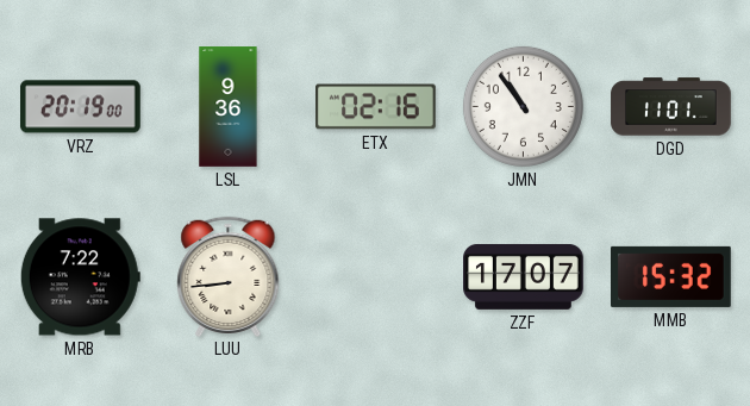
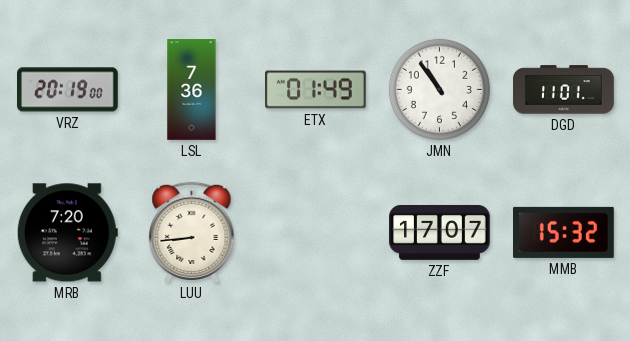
LSL: 9:36 -> 7:36
ETX: 02:16 -> 01:49
MRB: 7:22 -> 7:20
